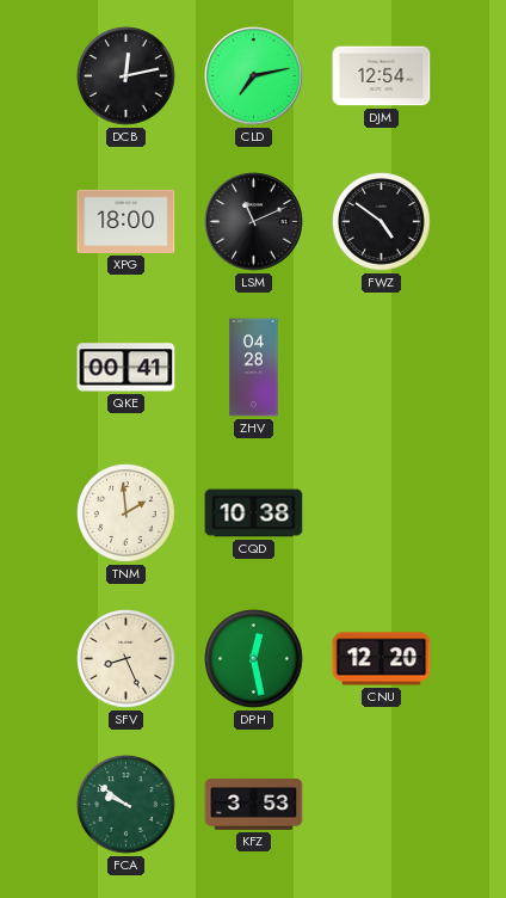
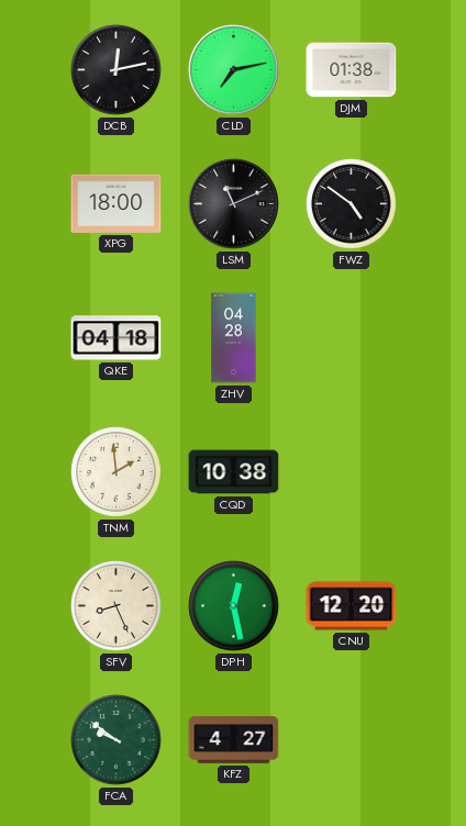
DJM: 12:54 -> 01:38
QKE: 00:41 -> 04:18
KFZ: 3:53 -> 4:27
